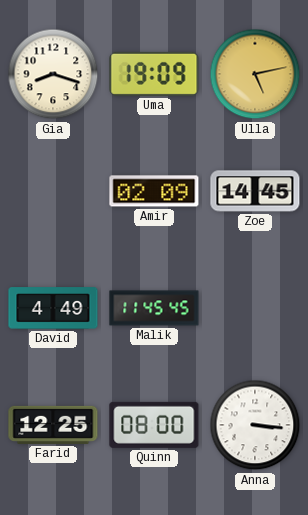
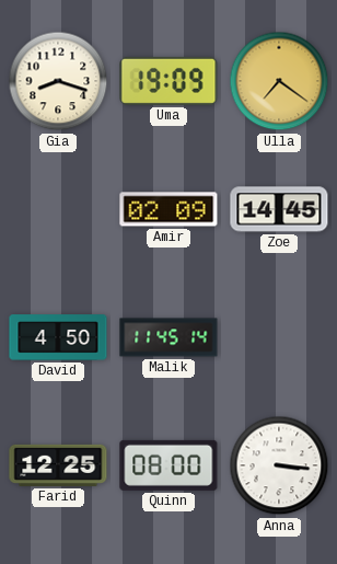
Ulla: 5:13 -> 7:21
David: 4:49 -> 4:50
Malik: 11:45:45 -> 11:45:14
